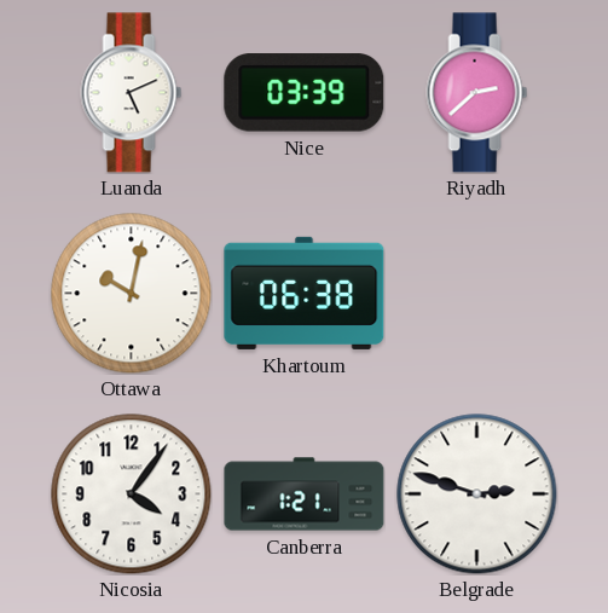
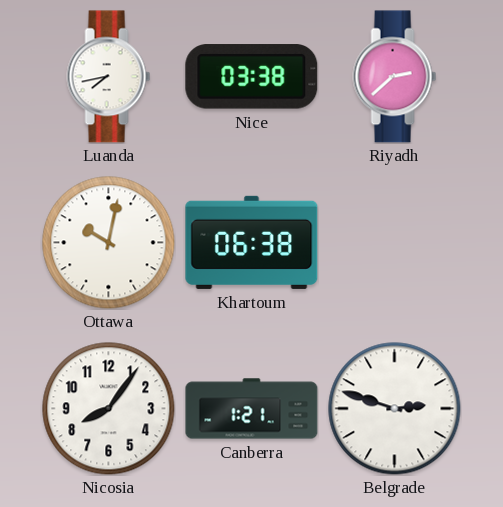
Luanda: 5:11 -> 7:43
Nice: 03:39 -> 03:38
Nicosia: 4:06 -> 8:06
